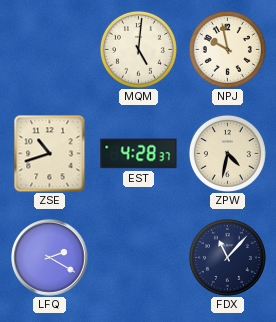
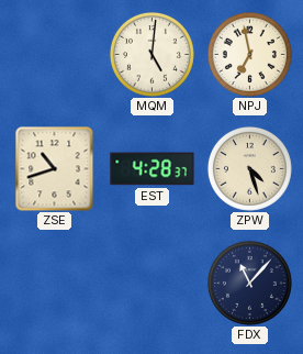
NPJ: 9:58 -> 6:58
ZPW: 4:32 -> 4:27
LFQ: 2:20 -> none
